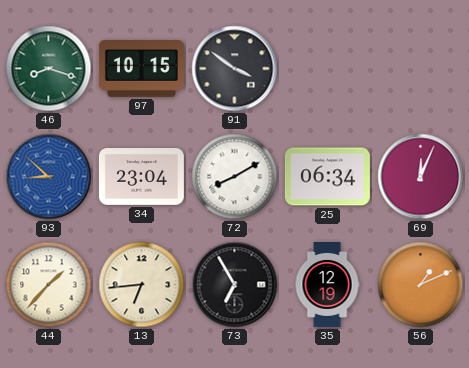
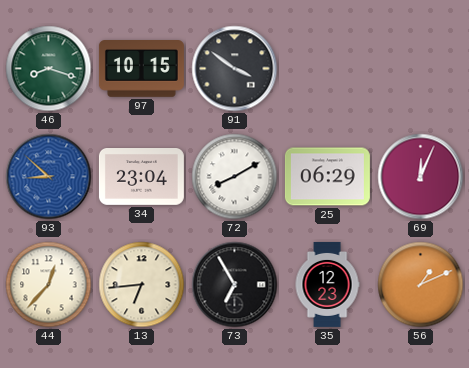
25: 06:34 -> 06:29
44: 1:37 -> 12:37
35: 12:19 -> 12:23
